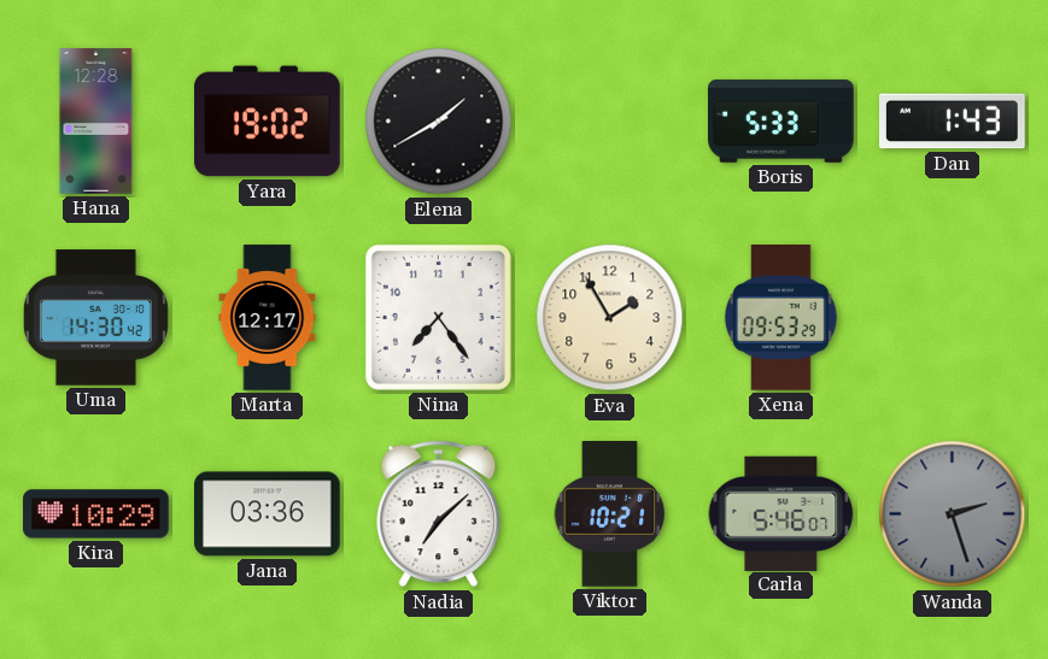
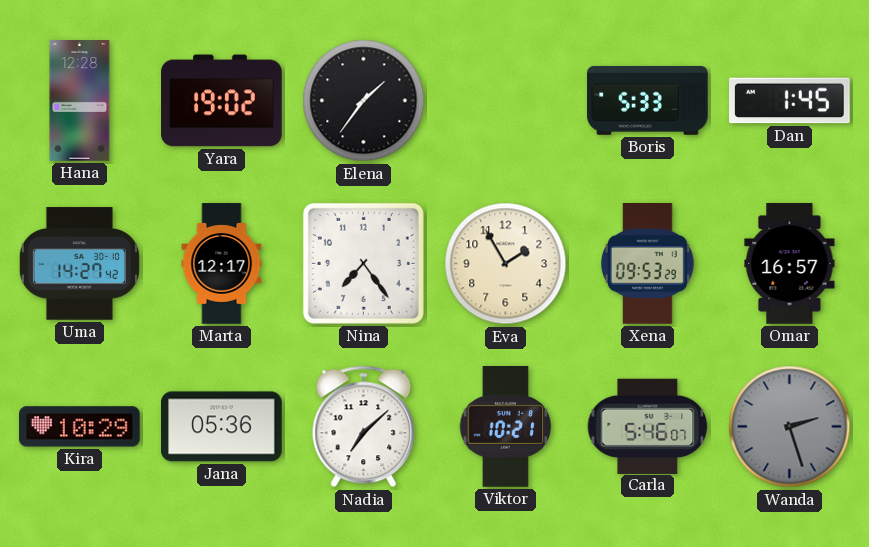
Elena: 1:40 -> 1:36
Dan: 1:43 -> 1:45
Uma: 14:30 -> 14:27
Omar: none -> 16:57
Jana: 03:36 -> 05:36
